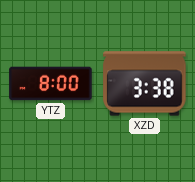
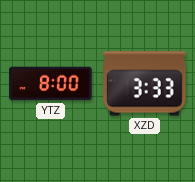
XZD: 3:38 -> 3:33
